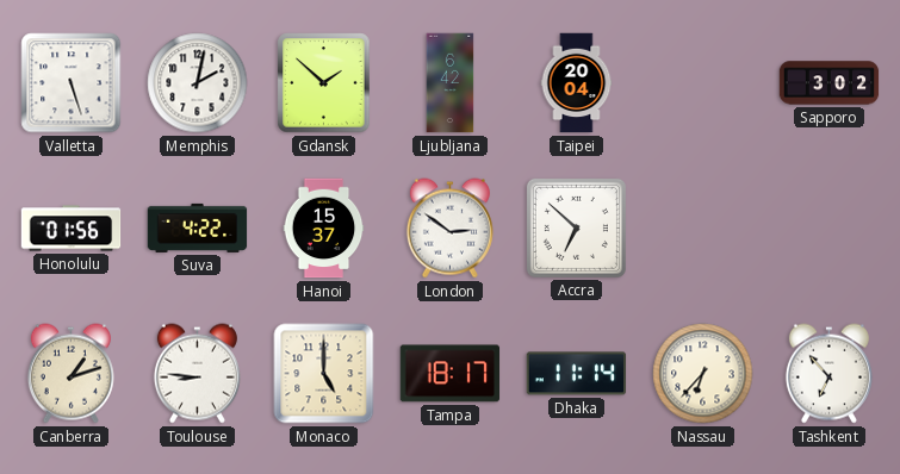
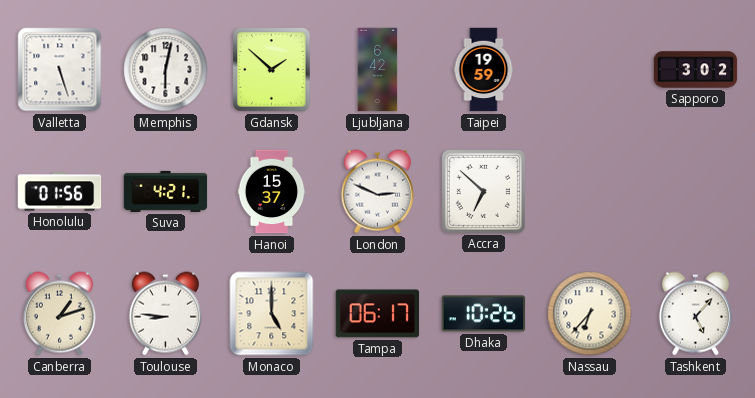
Memphis: 2:02 -> 6:02
Taipei: 20:04 -> 19:59
Suva: 4:22 -> 4:21
London: 2:51 -> 2:49
Tampa: 18:17 -> 06:17
Dhaka: 11:14 -> 10:26
Tashkent: 6:53 -> 5:07
